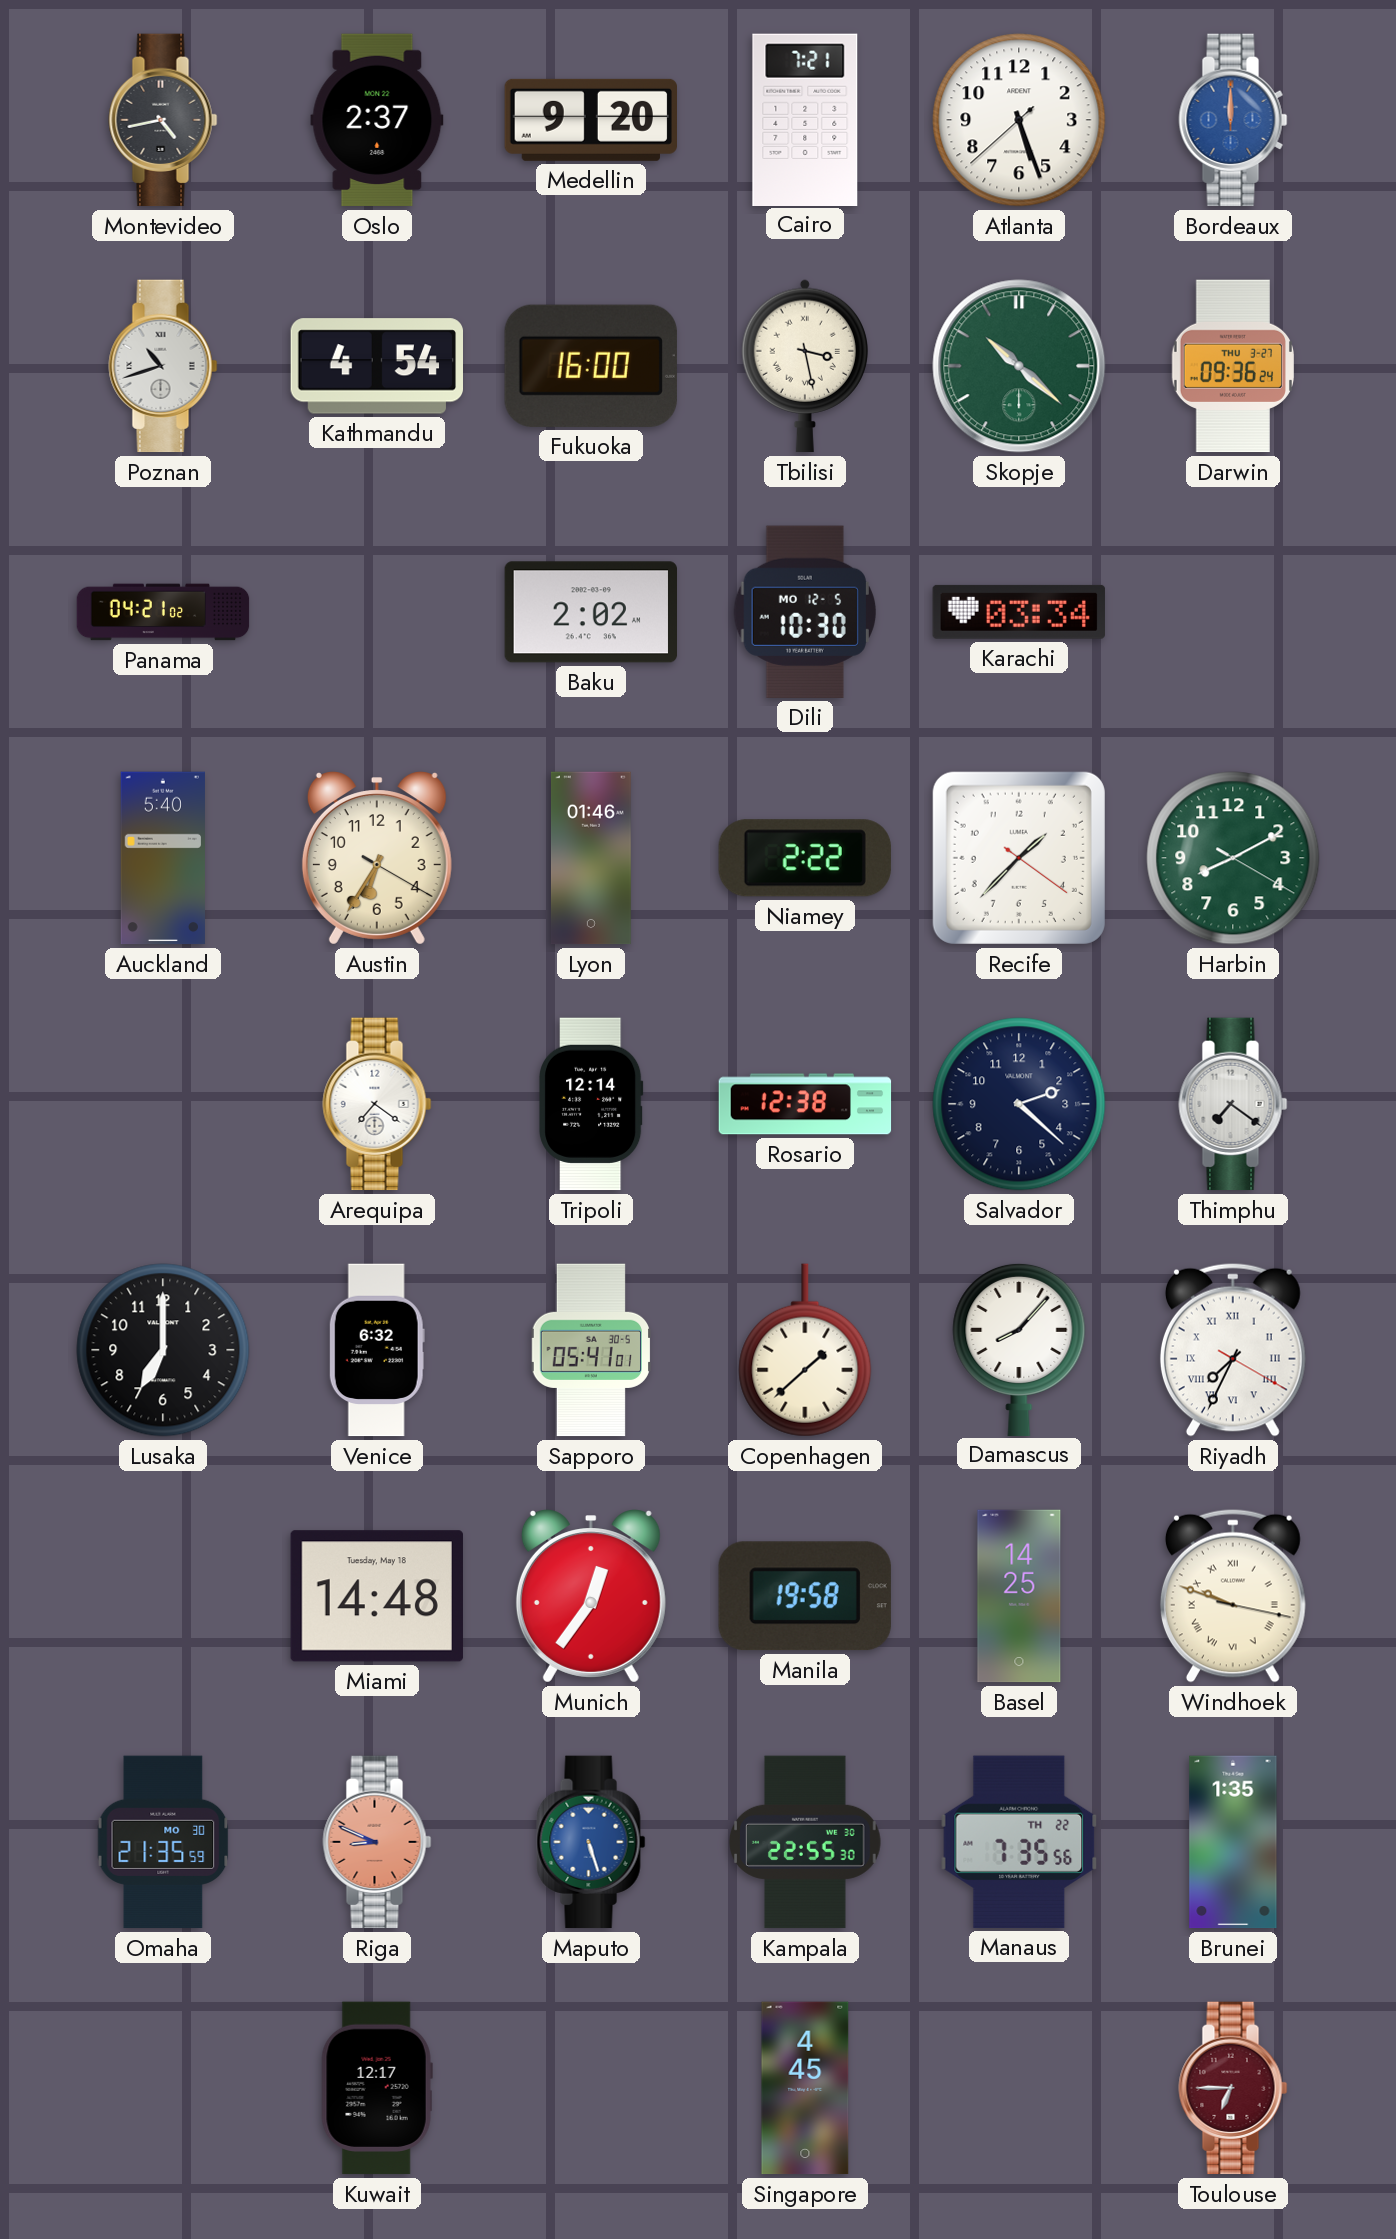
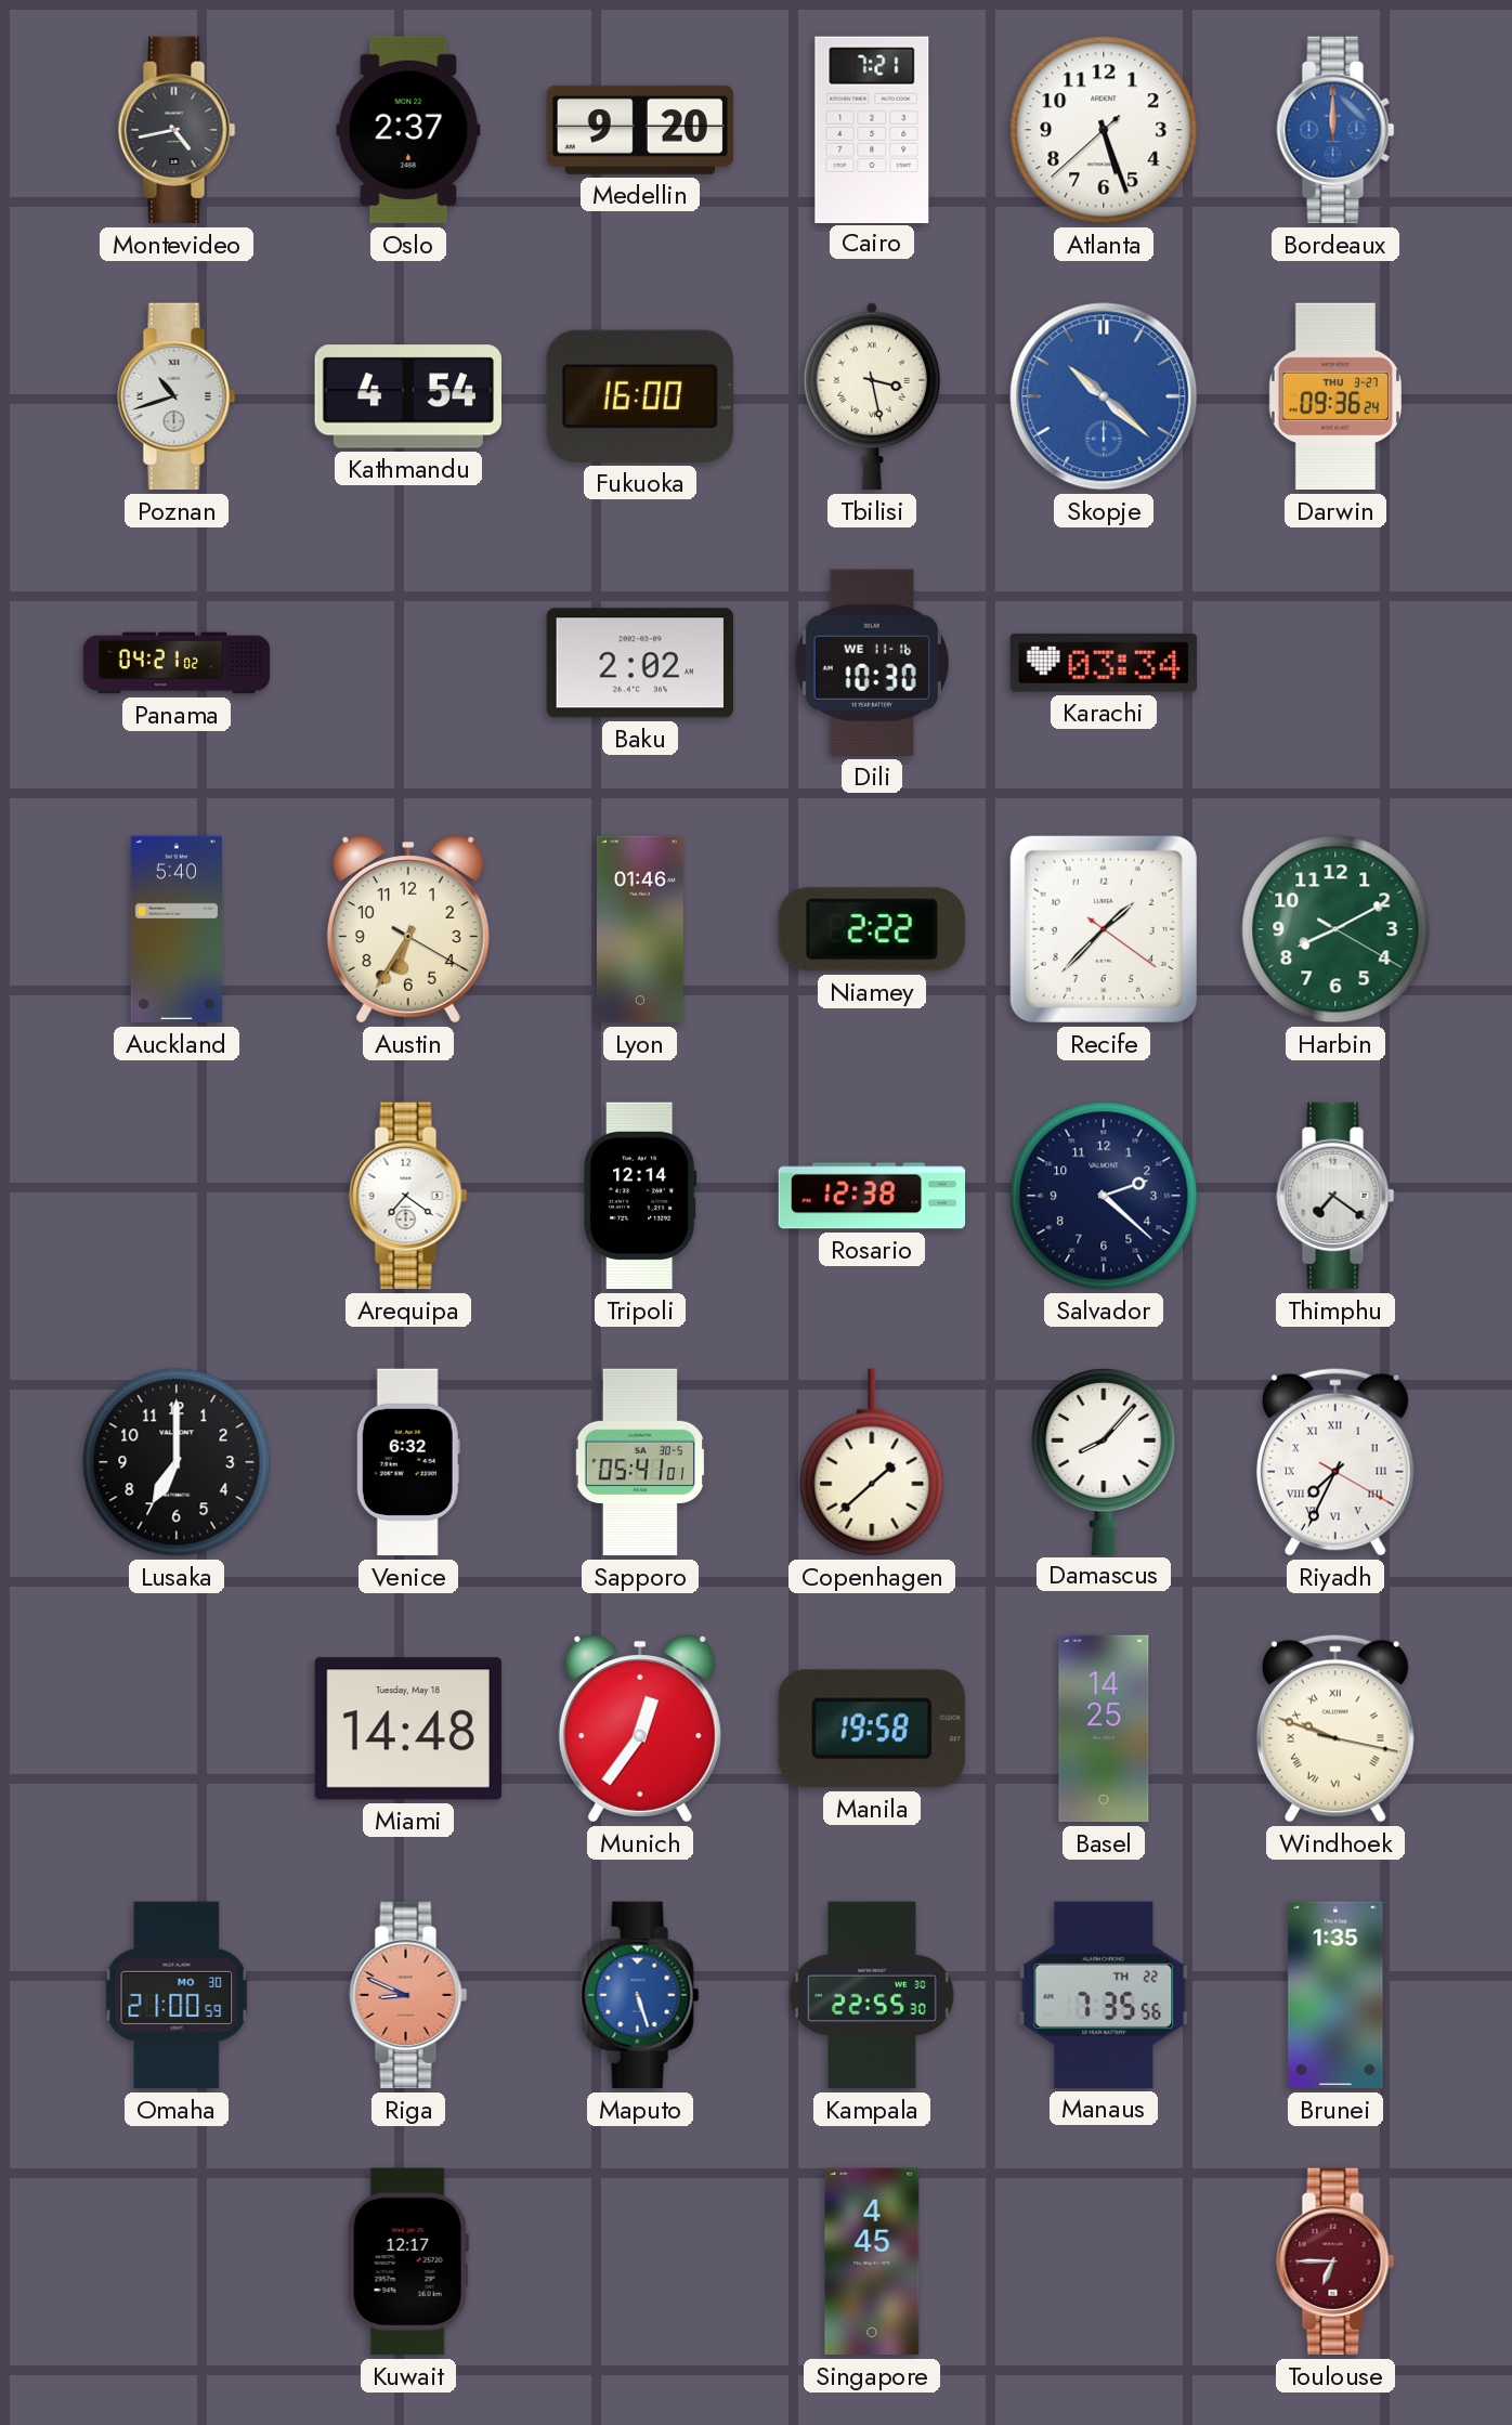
Skopje dial: green -> blue
Dili date: MO 12-5 -> WE 11-16
Omaha: 21:35 -> 21:00
